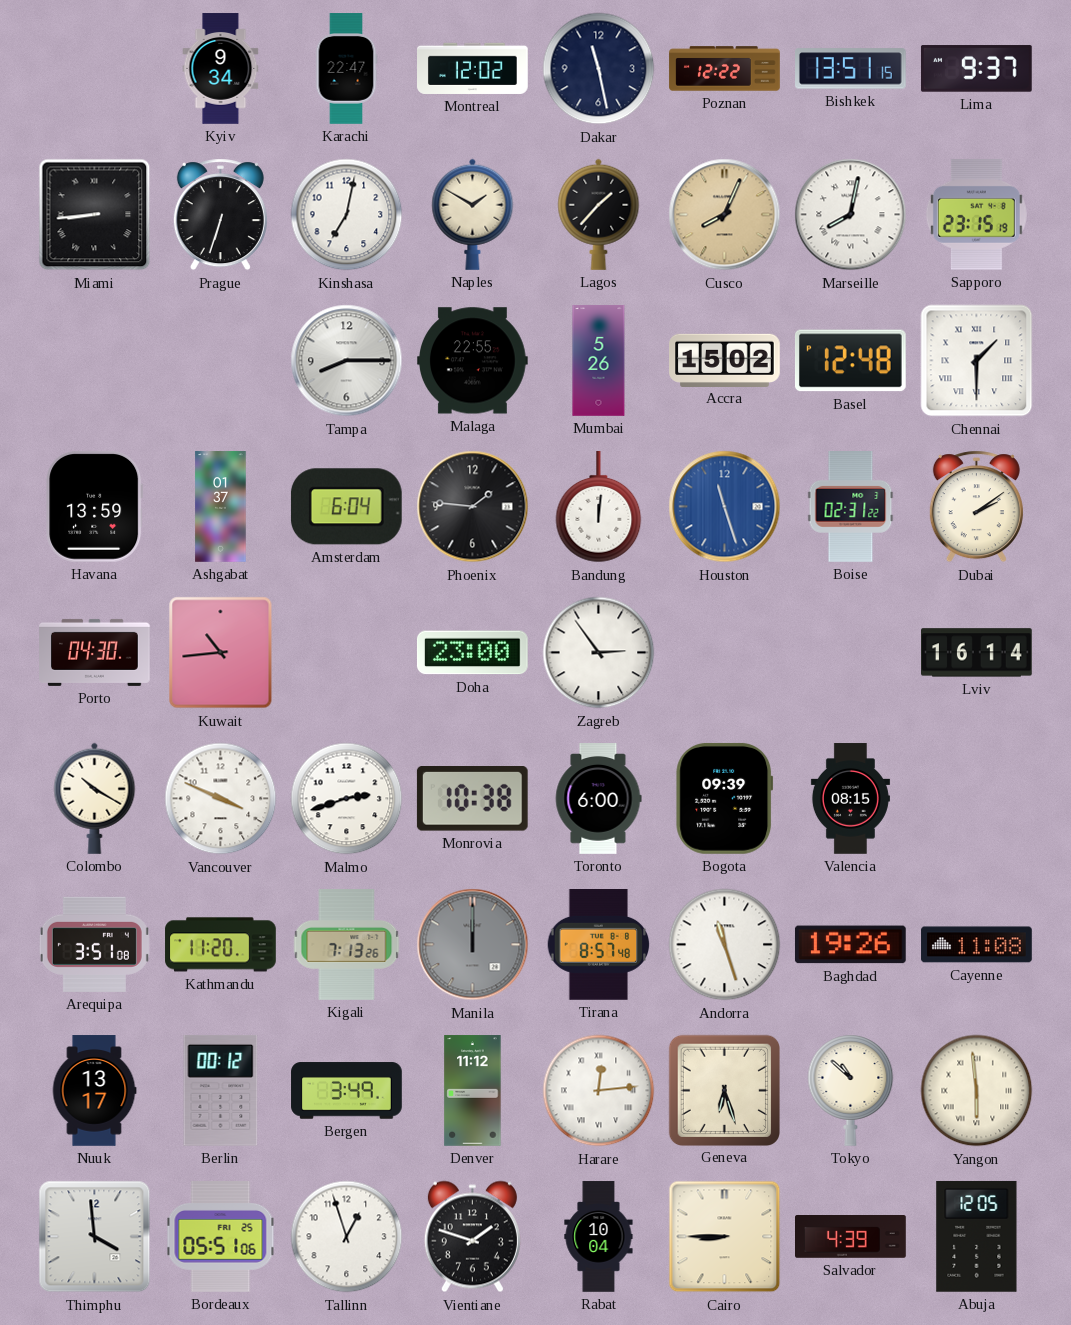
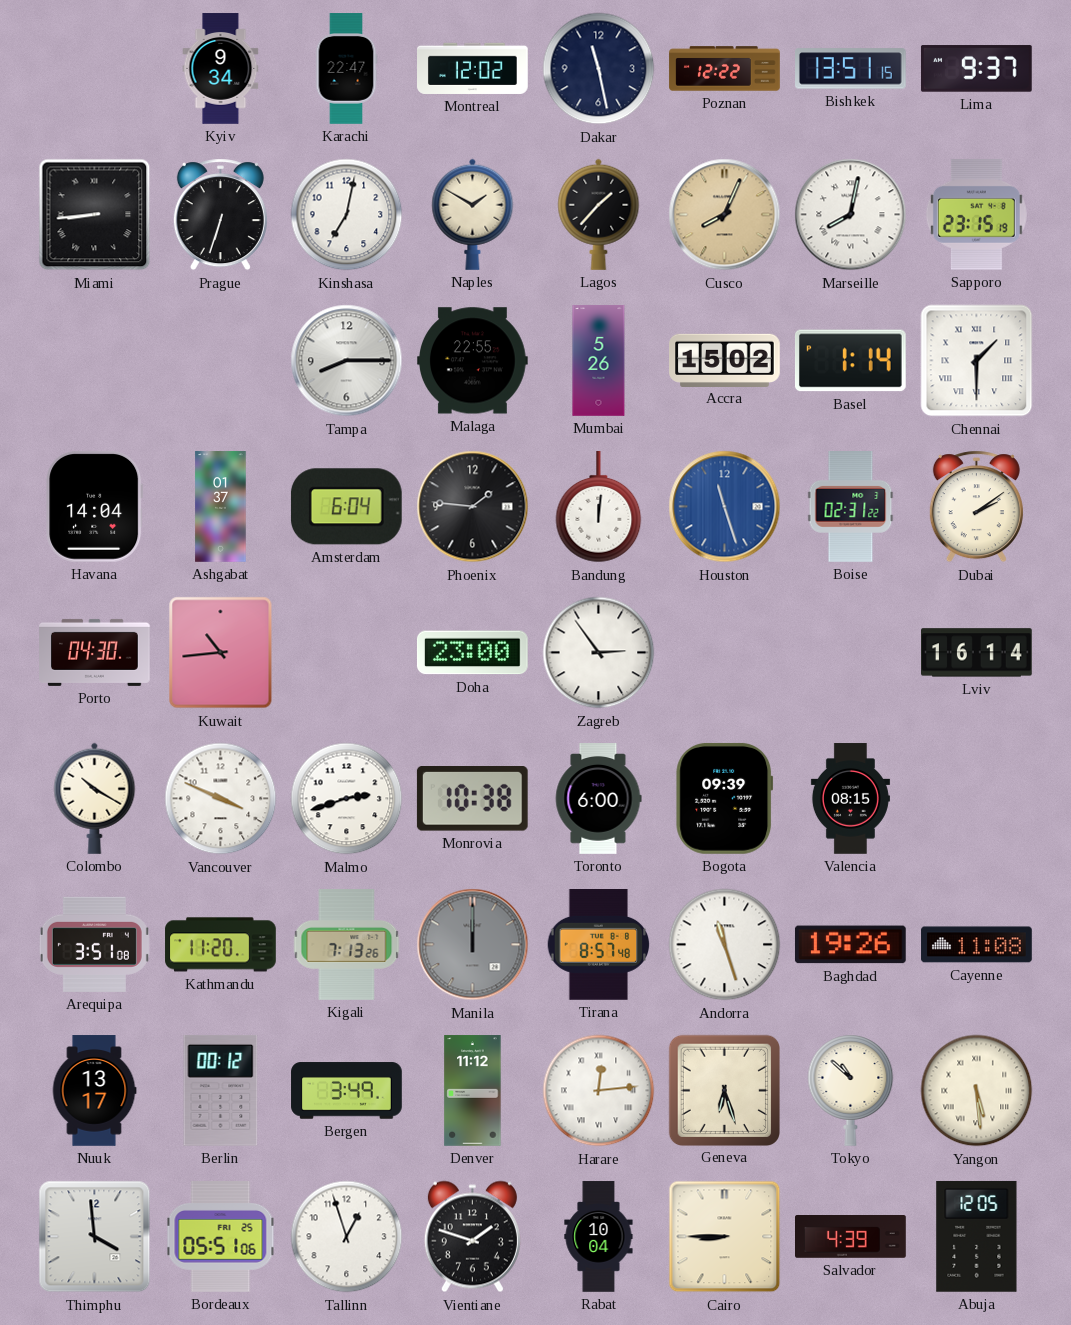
Basel: 12:48 -> 1:14
Havana: 13:59 -> 14:04
Yangon: 5:59 -> 5:29
